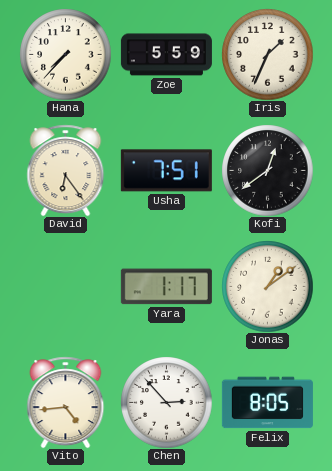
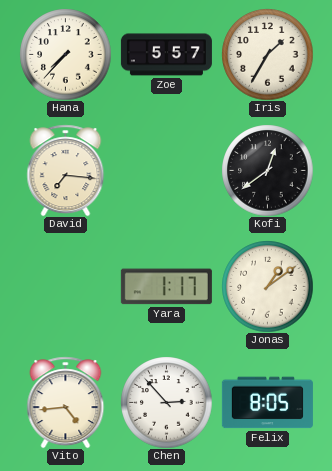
Zoe: 5:59 -> 5:57
Iris: 1:34 -> 1:35
David: 6:24 -> 7:16
Usha: 7:51 -> none
